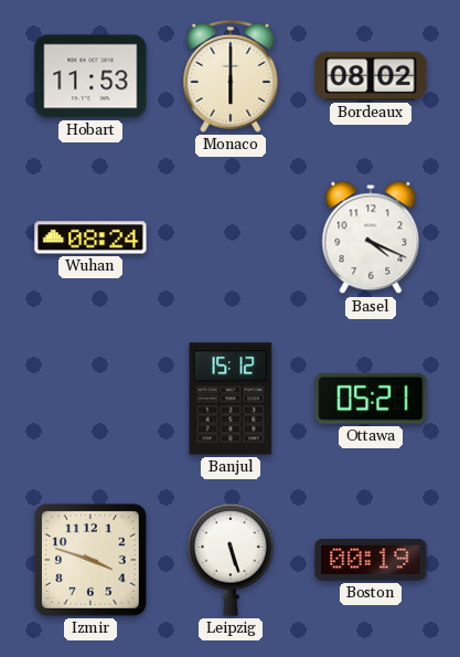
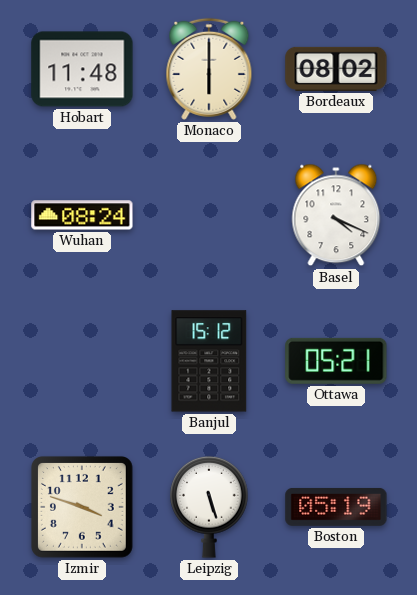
Hobart: 11:53 -> 11:48
Boston: 00:19 -> 05:19
